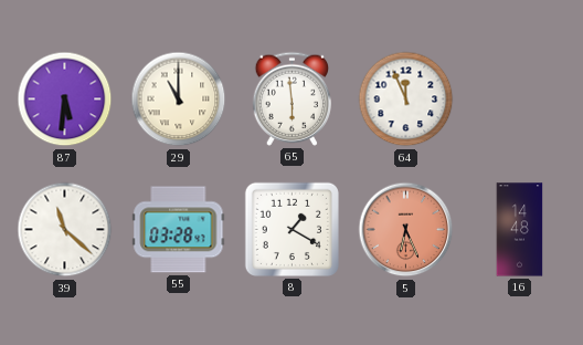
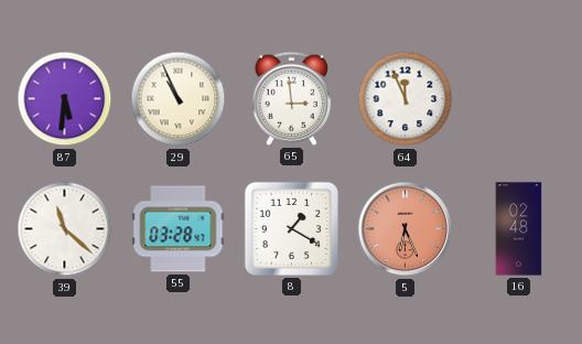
29: 11:00 -> 10:56
65: 5:59 -> 2:59
16: 14:48 -> 02:48
